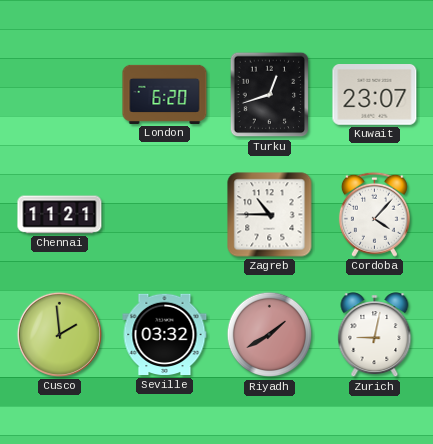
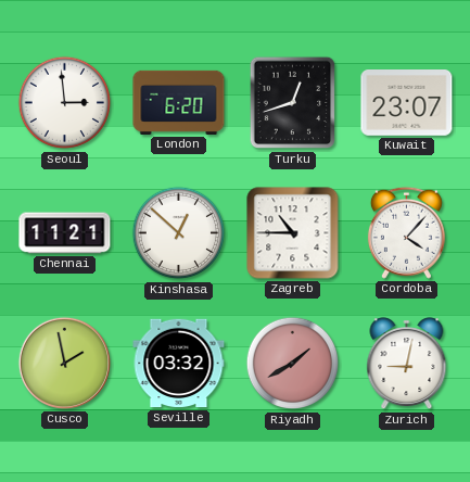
Seoul: none -> 2:59
Kinshasa: none -> 12:52
Cusco: 1:59 -> 1:58
